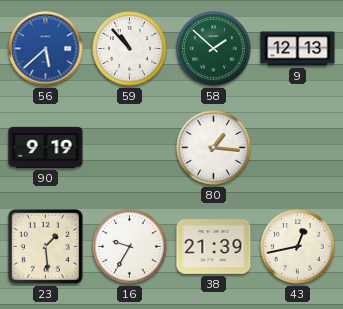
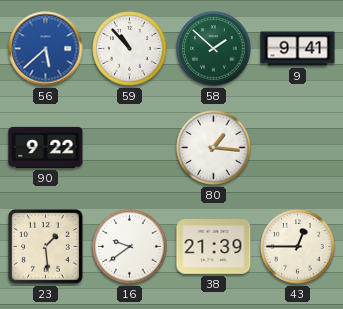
9: 12:13 -> 9:41
90: 9:19 -> 9:22
16: 9:35 -> 9:39
43: 12:43 -> 12:45
